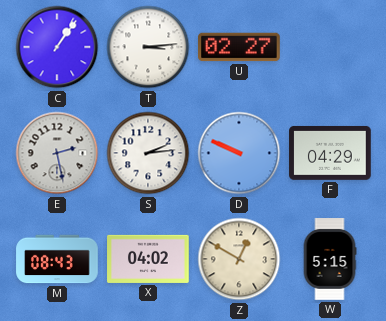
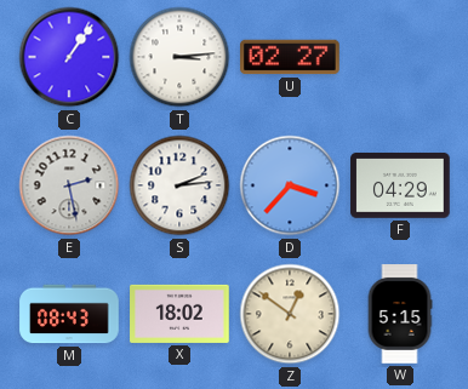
D: 9:49 -> 3:37
X: 04:02 -> 18:02
Z: 12:50 -> 12:51
